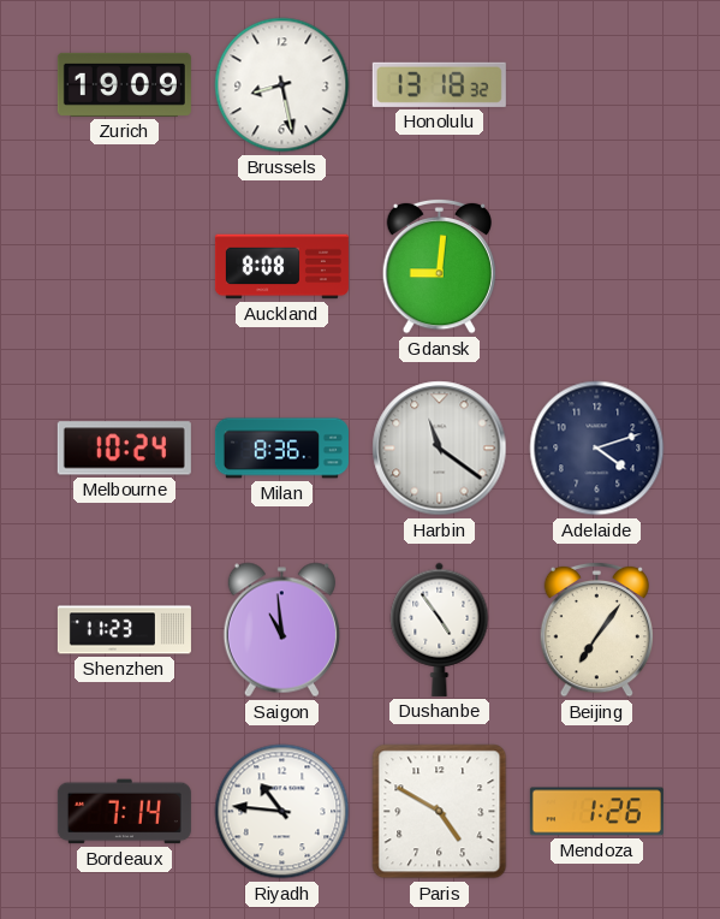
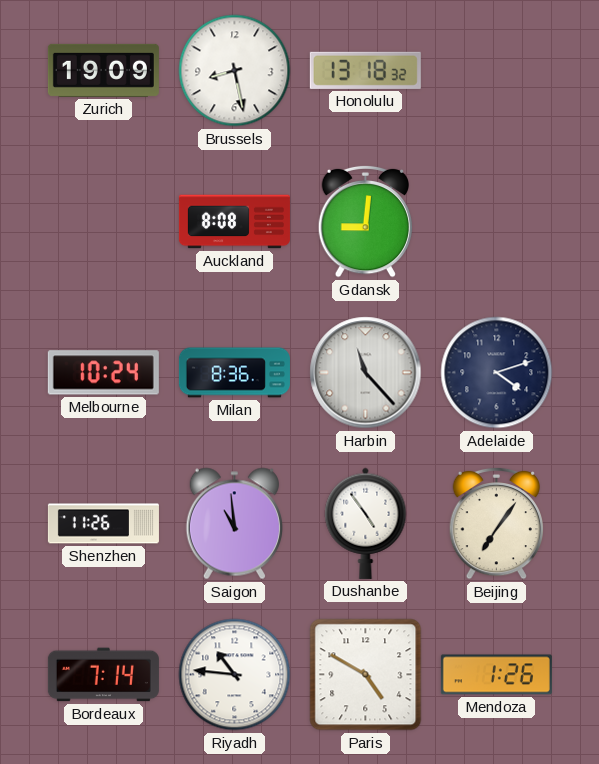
Harbin: 11:21 -> 11:23
Shenzhen: 11:23 -> 11:26
